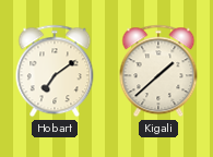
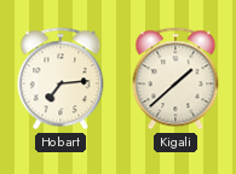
Hobart: 7:09 -> 7:14
